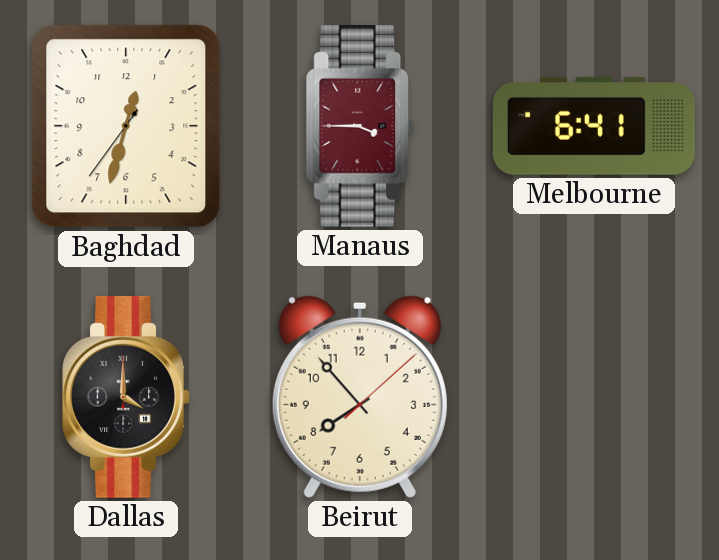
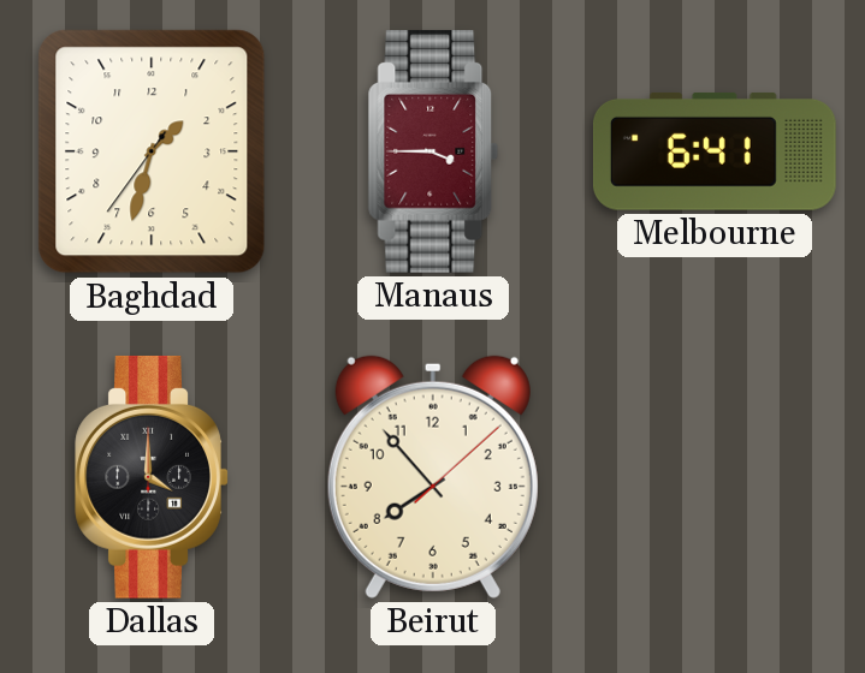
Baghdad: 12:32 -> 1:32
